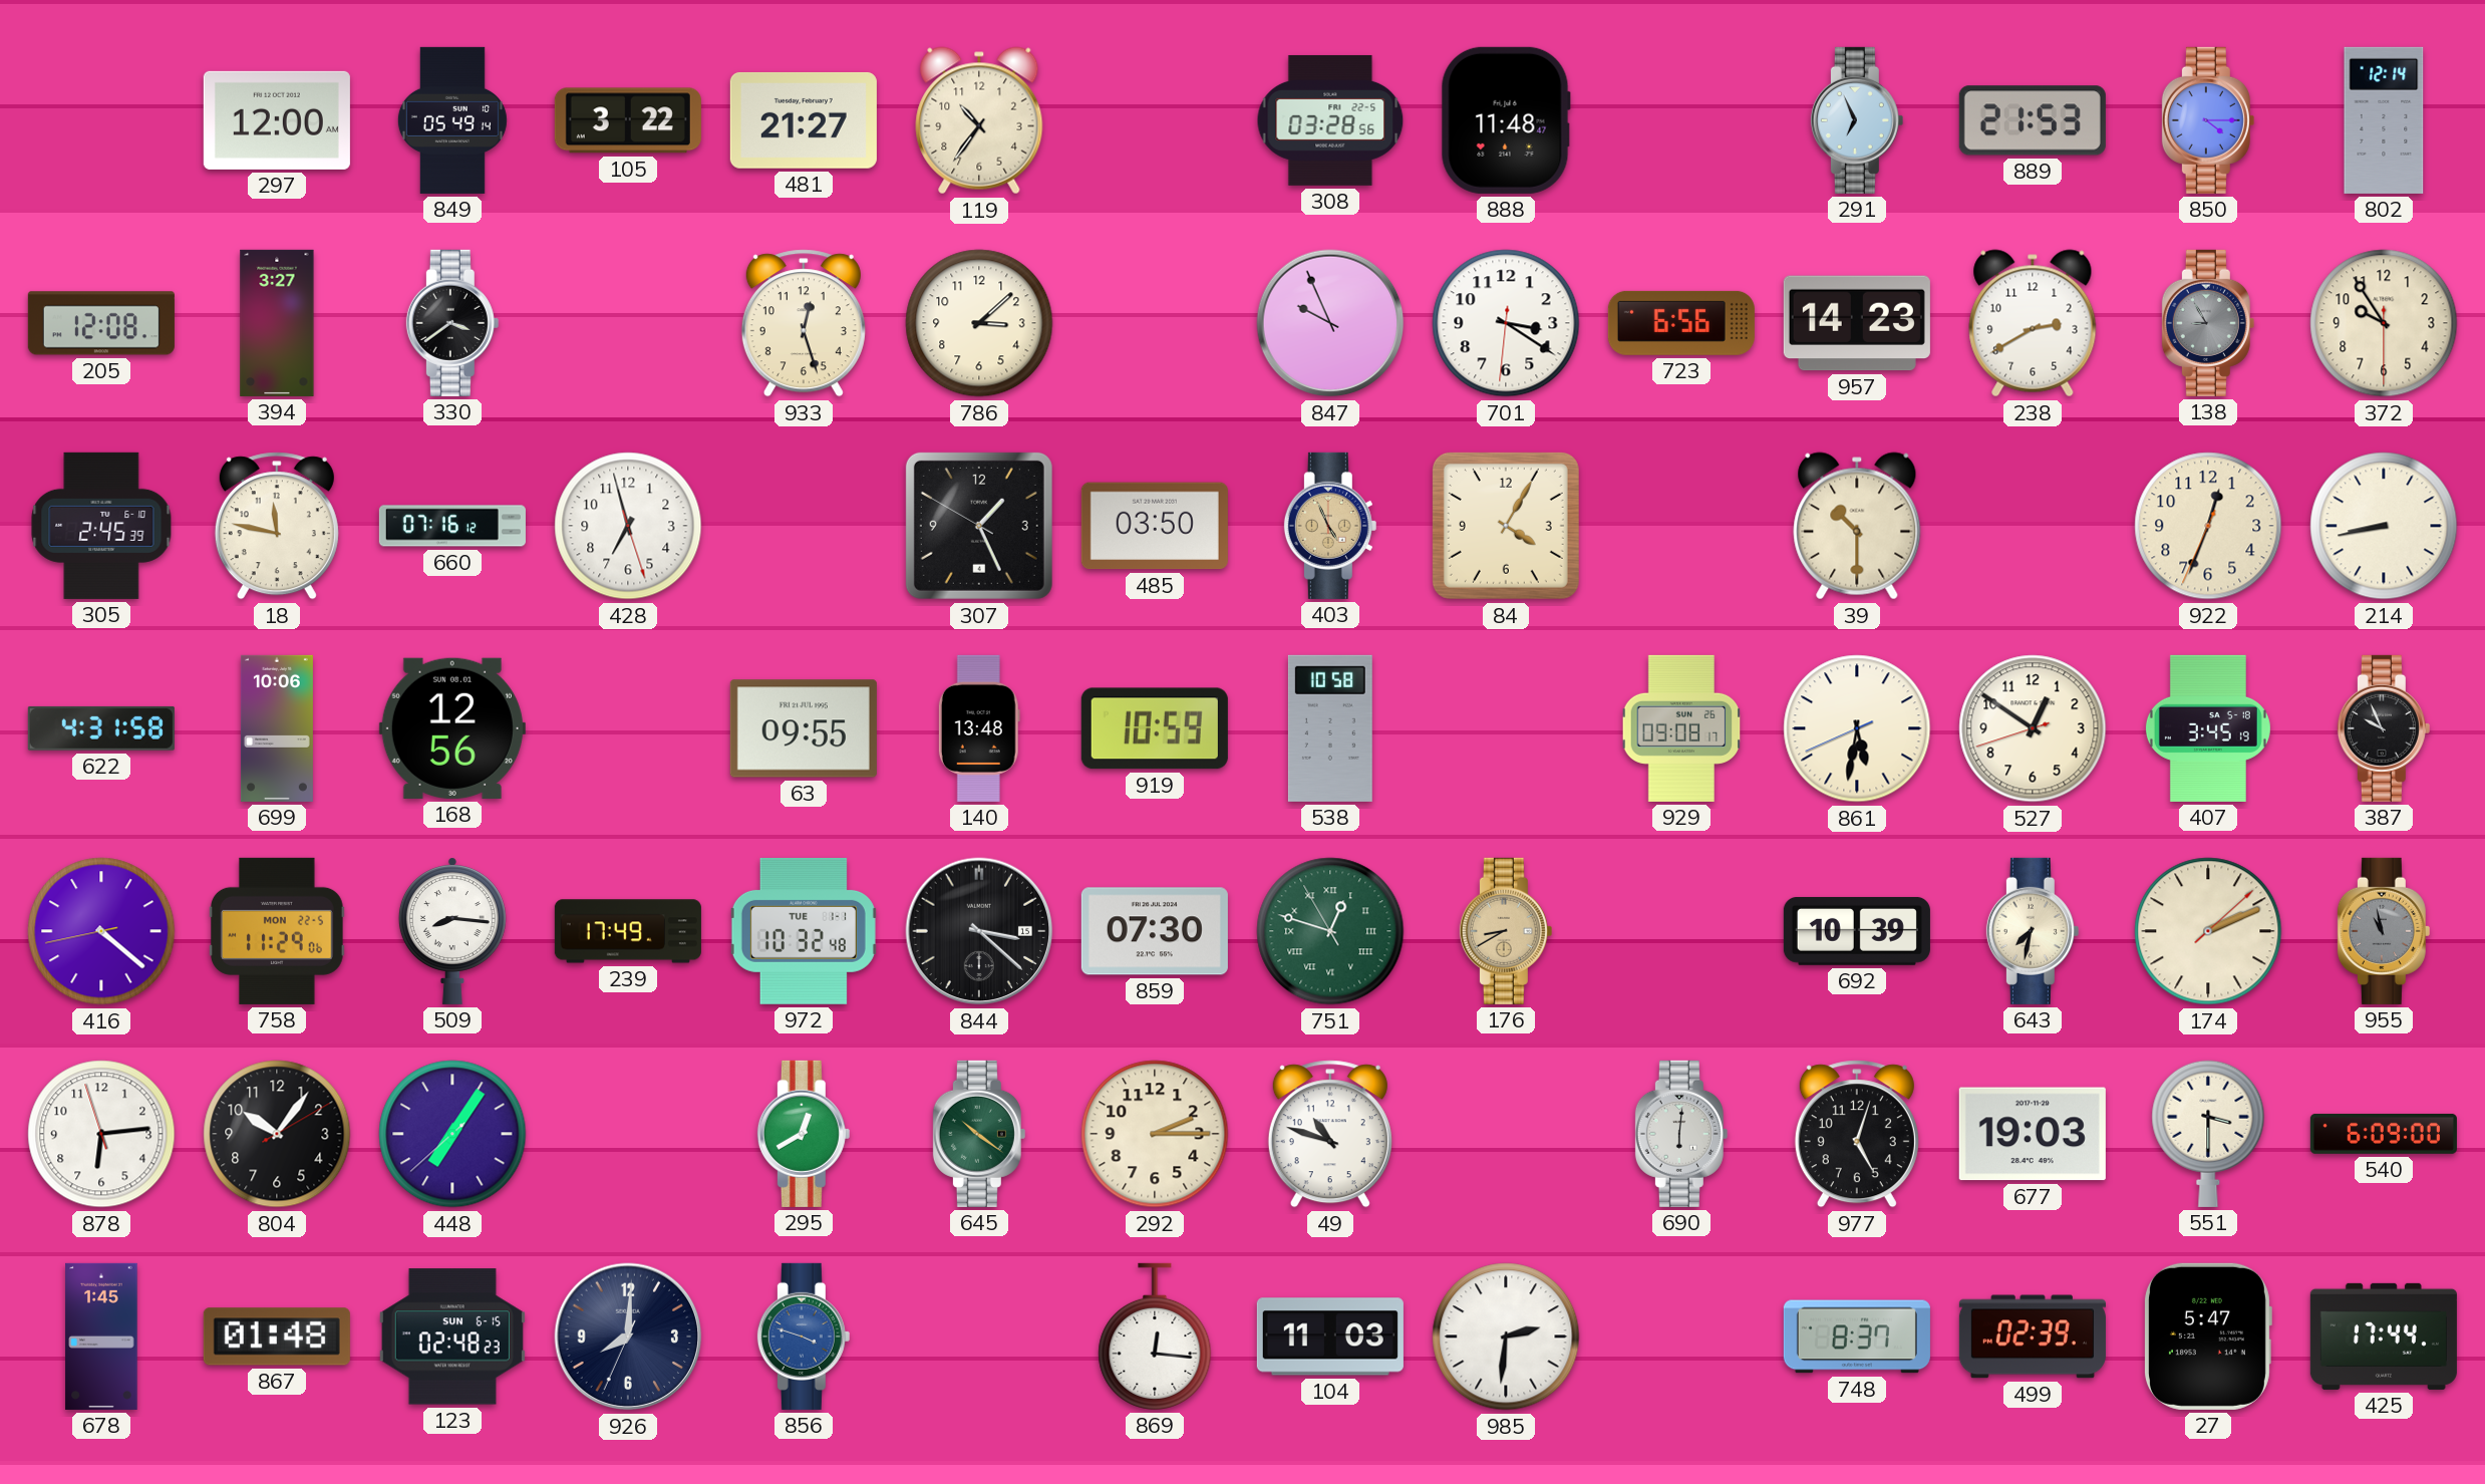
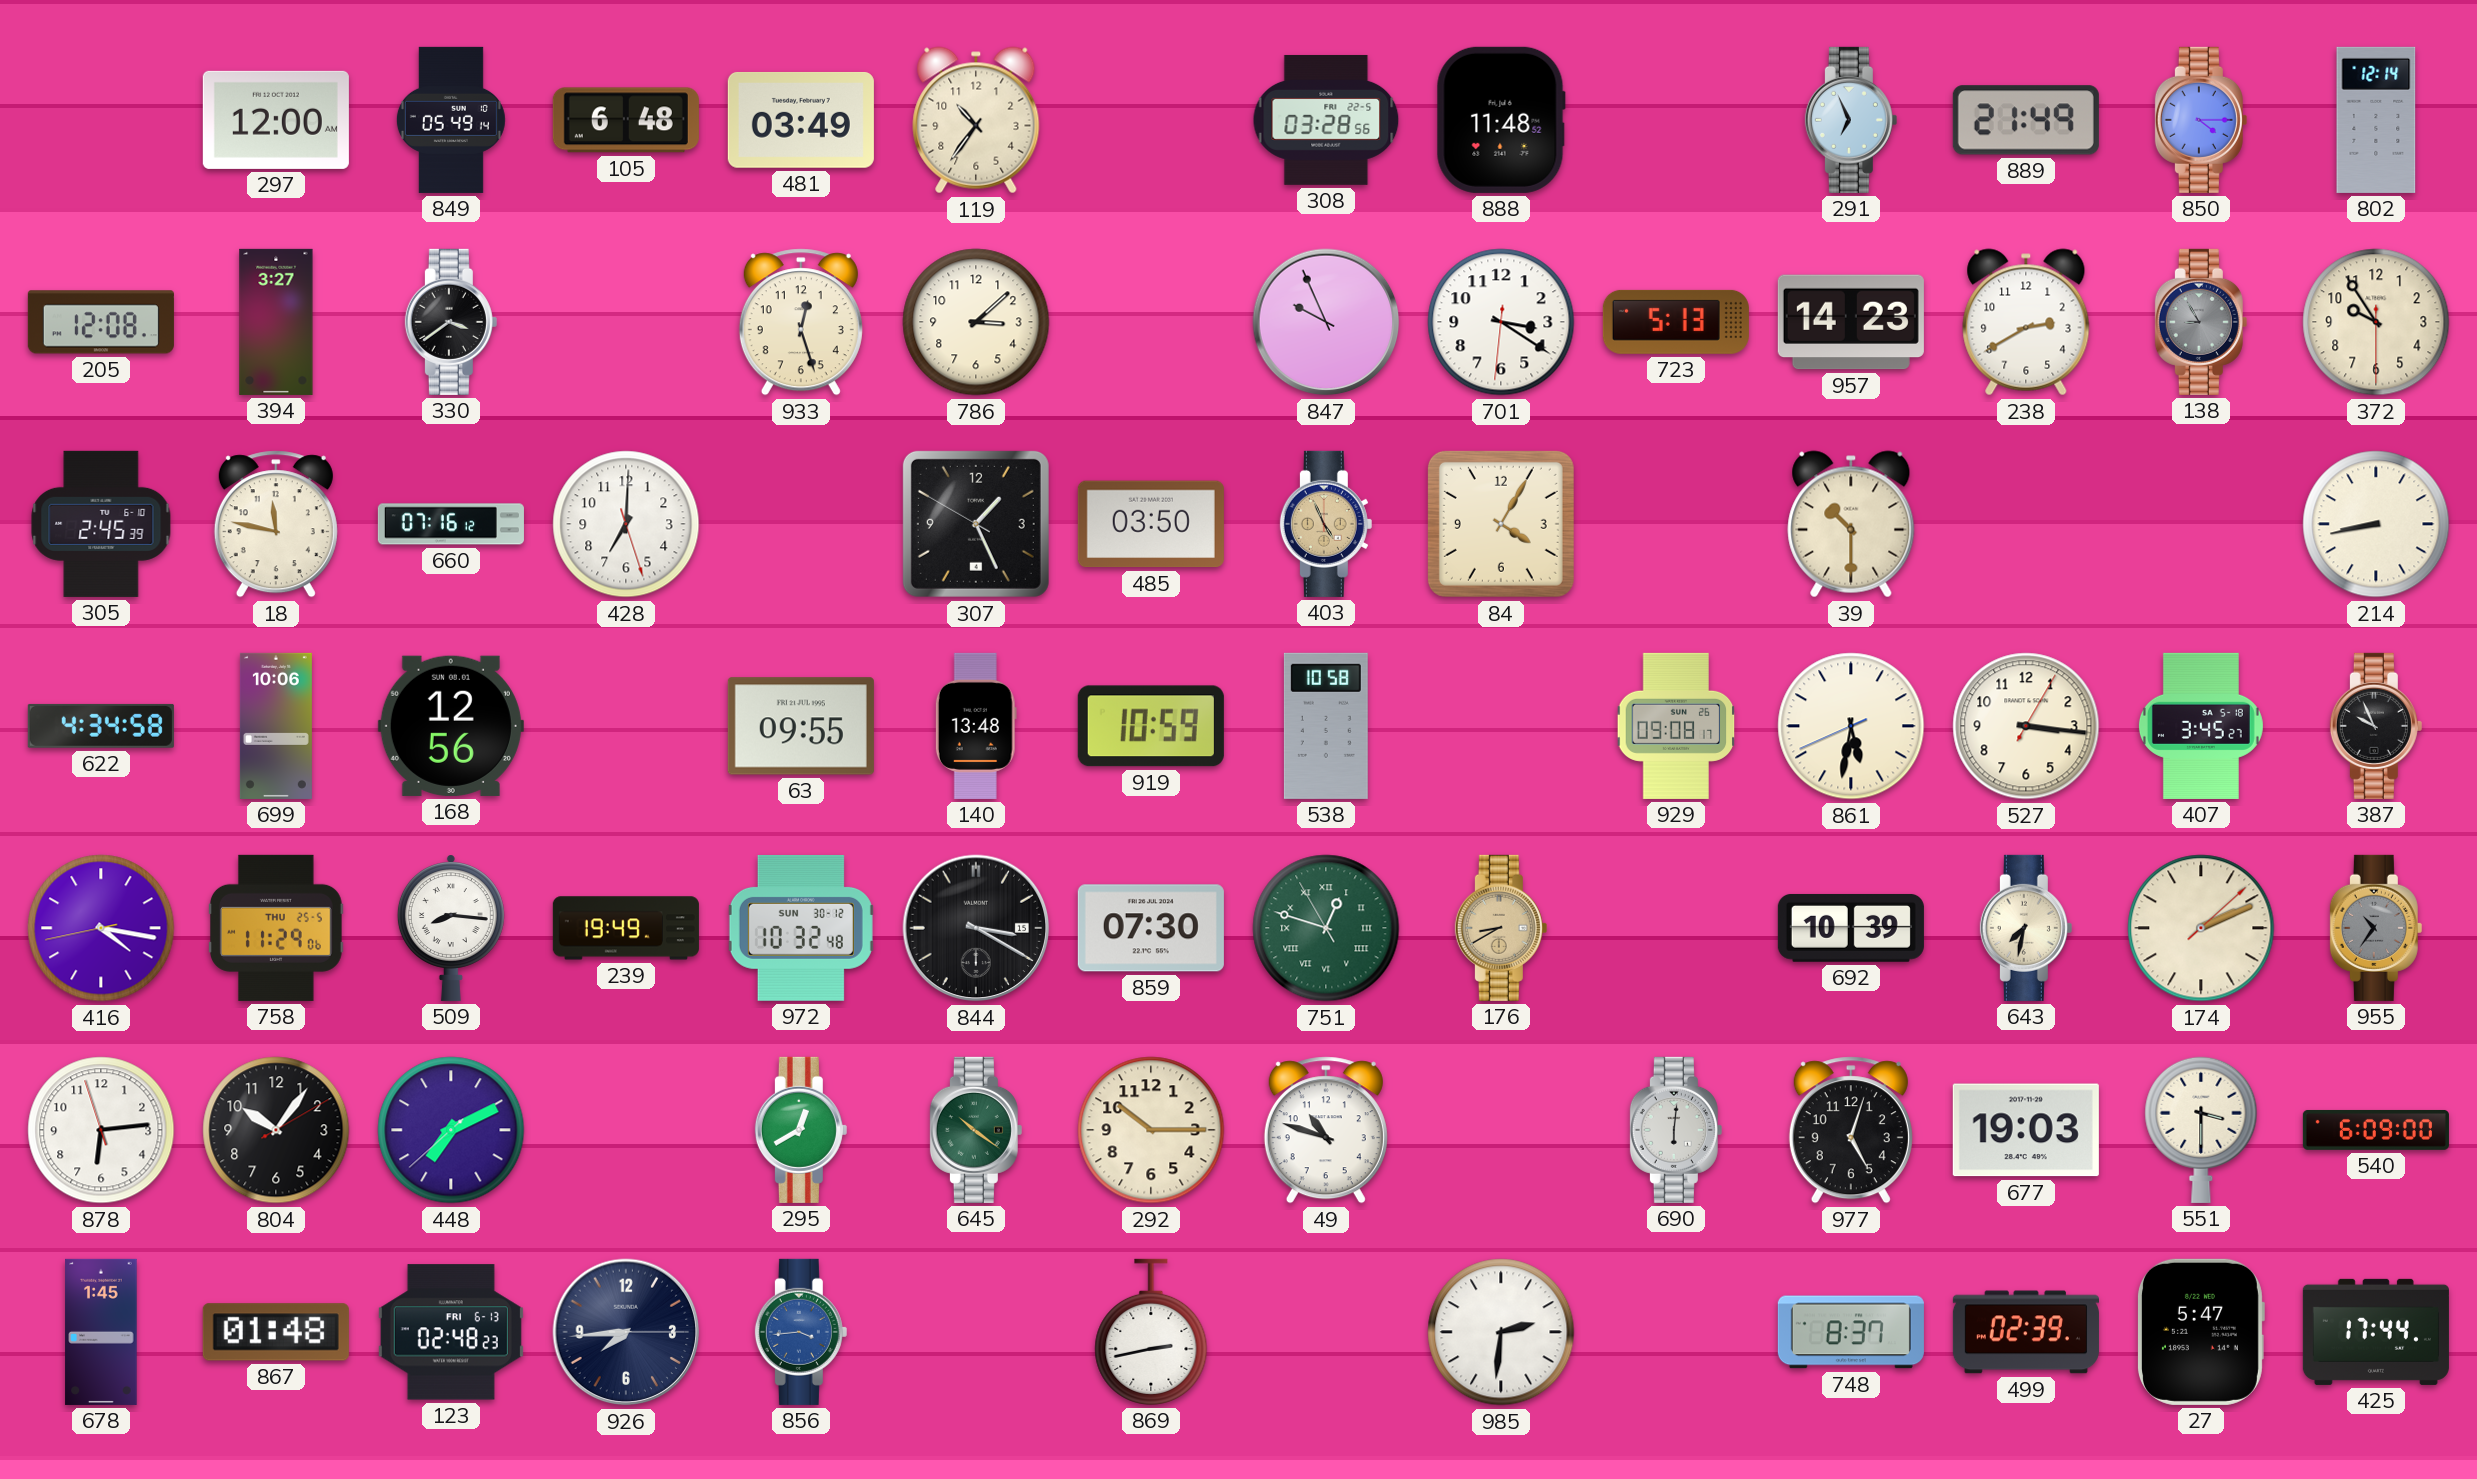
105: 3:22 -> 6:48
481: 21:27 -> 03:49
888: 11:48:47 -> 11:48:52
889: 21:53 -> 21:49
723: 6:56 -> 5:13
428: 6:57 -> 7:00
922: 12:33 -> none
622: 4:31 -> 4:34
527: 12:50 -> 3:16
407: 3:45:19 -> 3:45:27
416: 4:21 -> 4:16
758 date: MON 22-5 -> THU 25-5
239: 17:49 -> 19:49
972 date: TUE 1-1 -> SUN 30-12
844: 3:22 -> 3:20
955: 10:58 -> 10:36
448: 7:05 -> 7:10
292: 2:15 -> 10:15
123 date: SUN 6-15 -> FRI 6-13
926: 8:00 -> 7:44
856: 3:48 -> 3:44
869: 12:16 -> 2:43
104: 11:03 -> none
